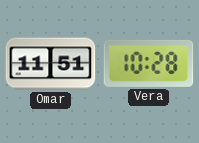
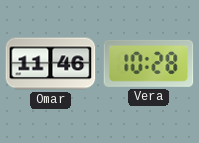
Omar: 11:51 -> 11:46
